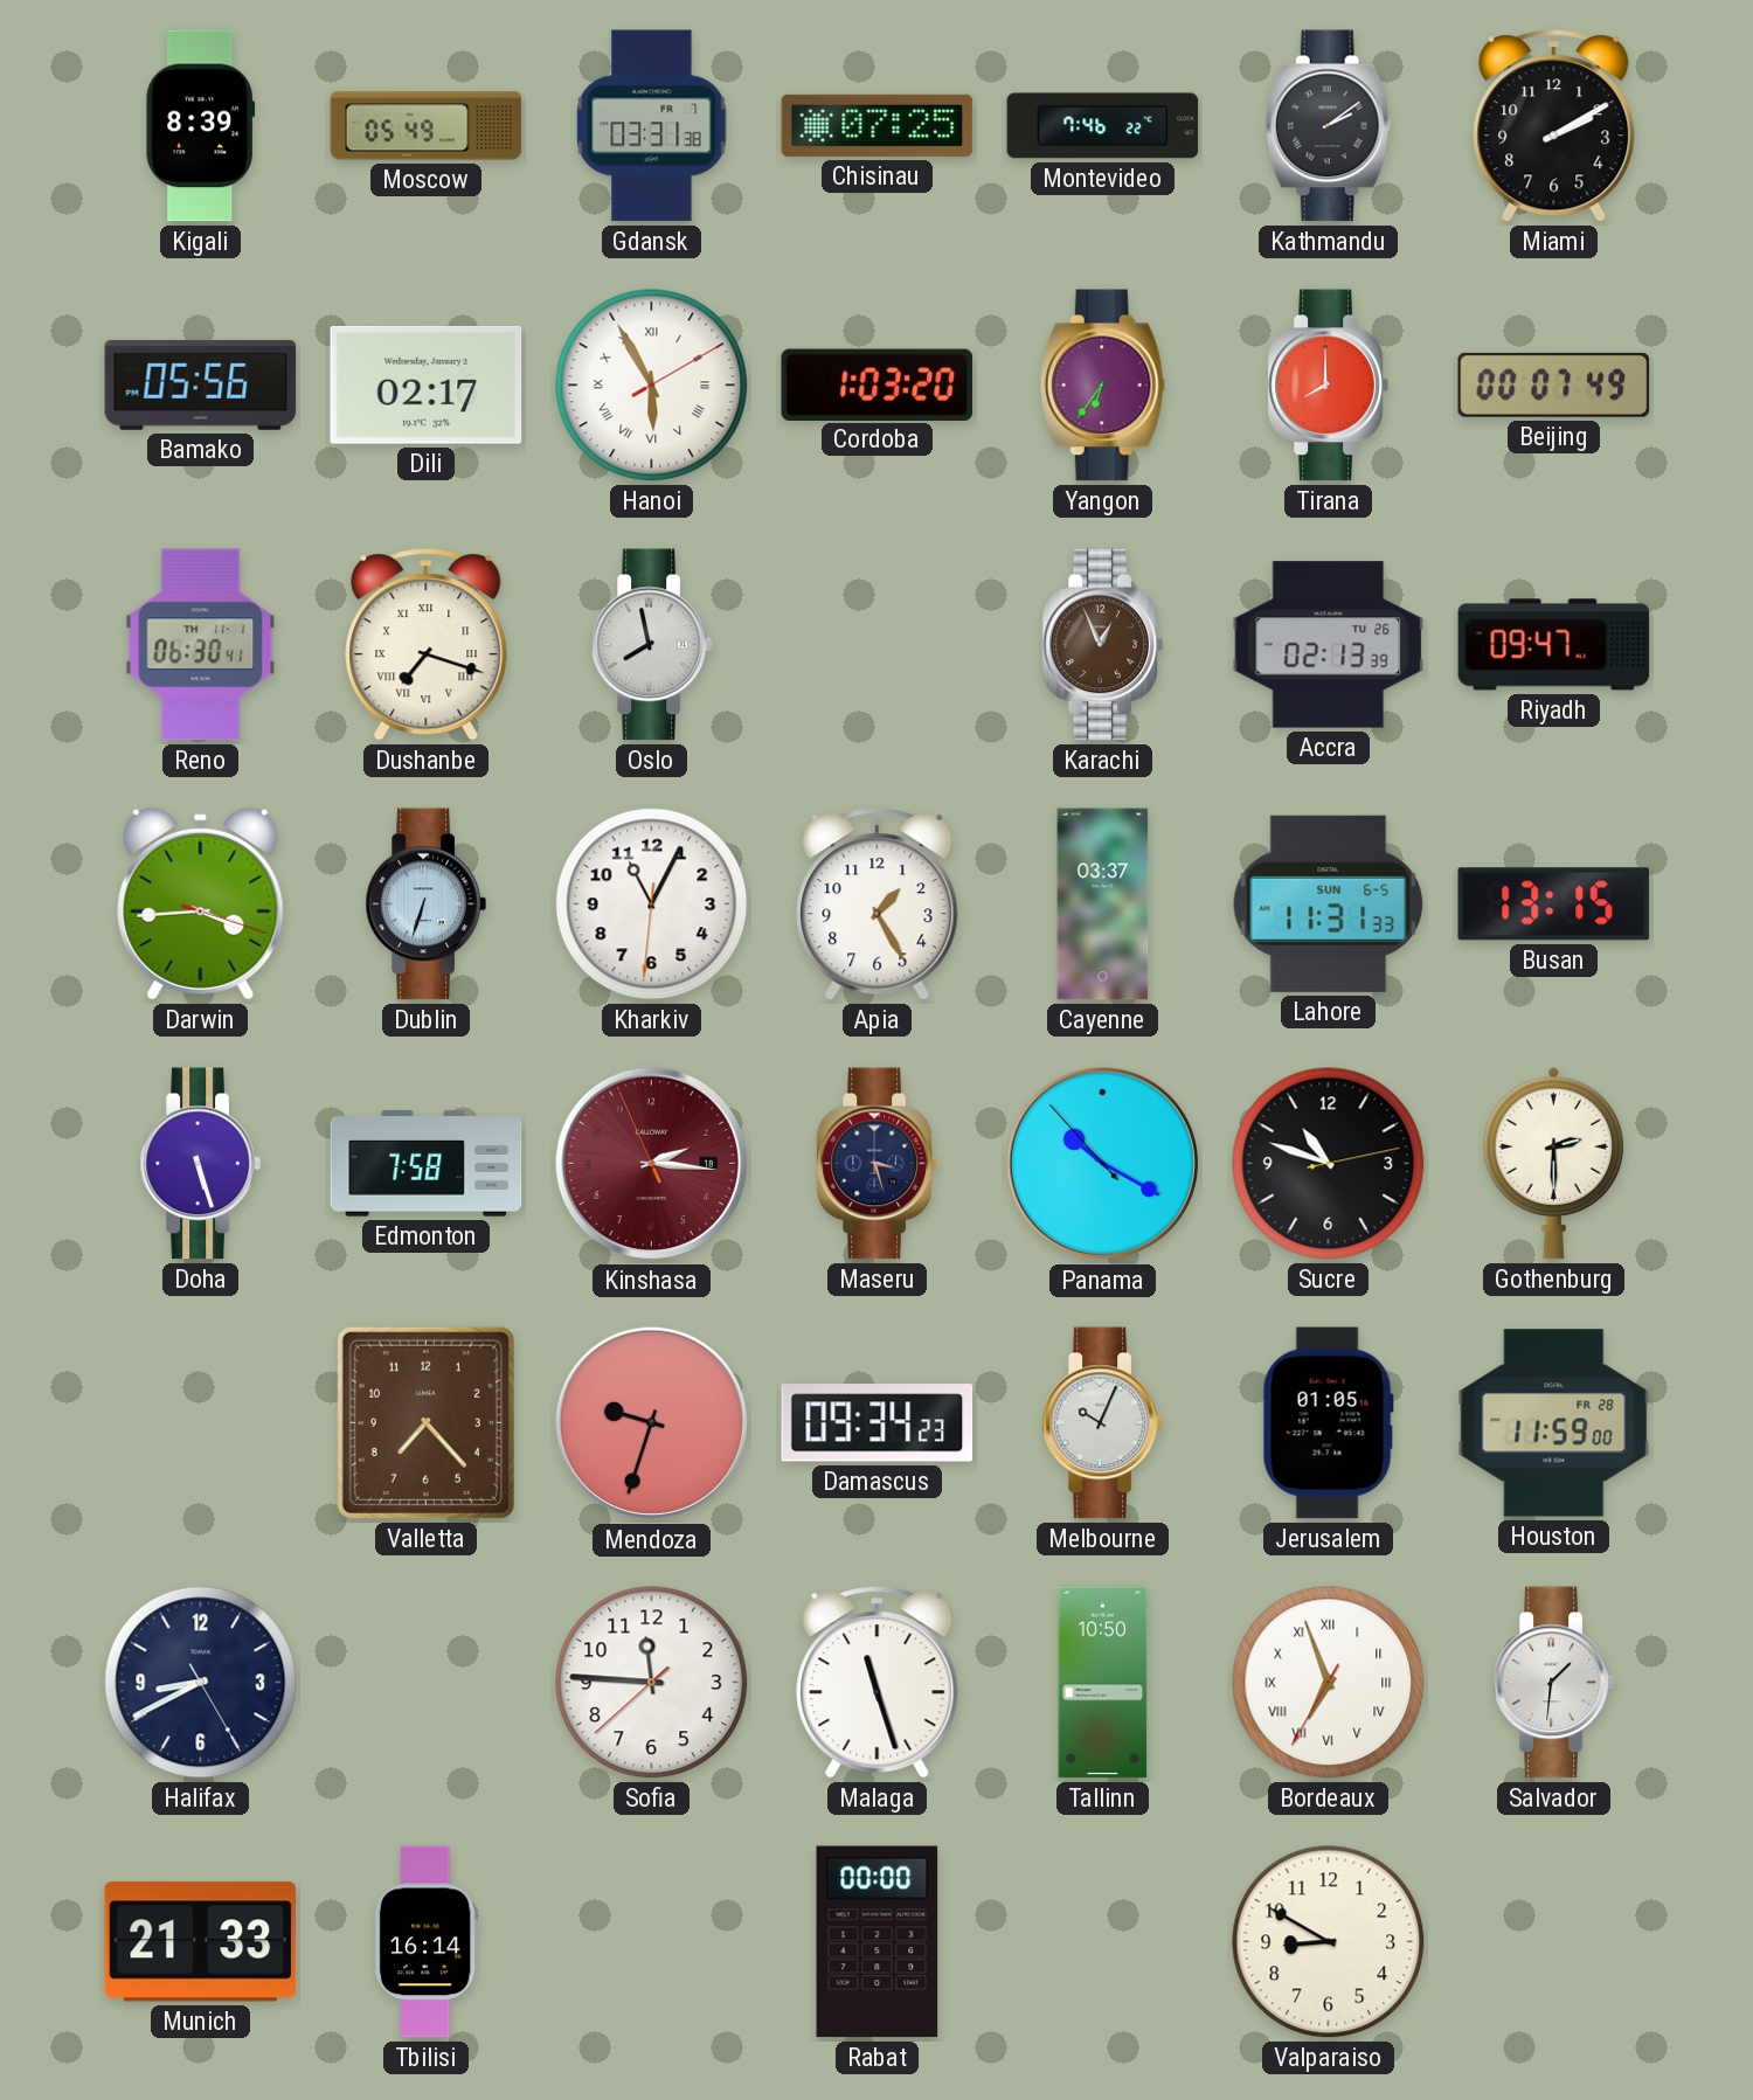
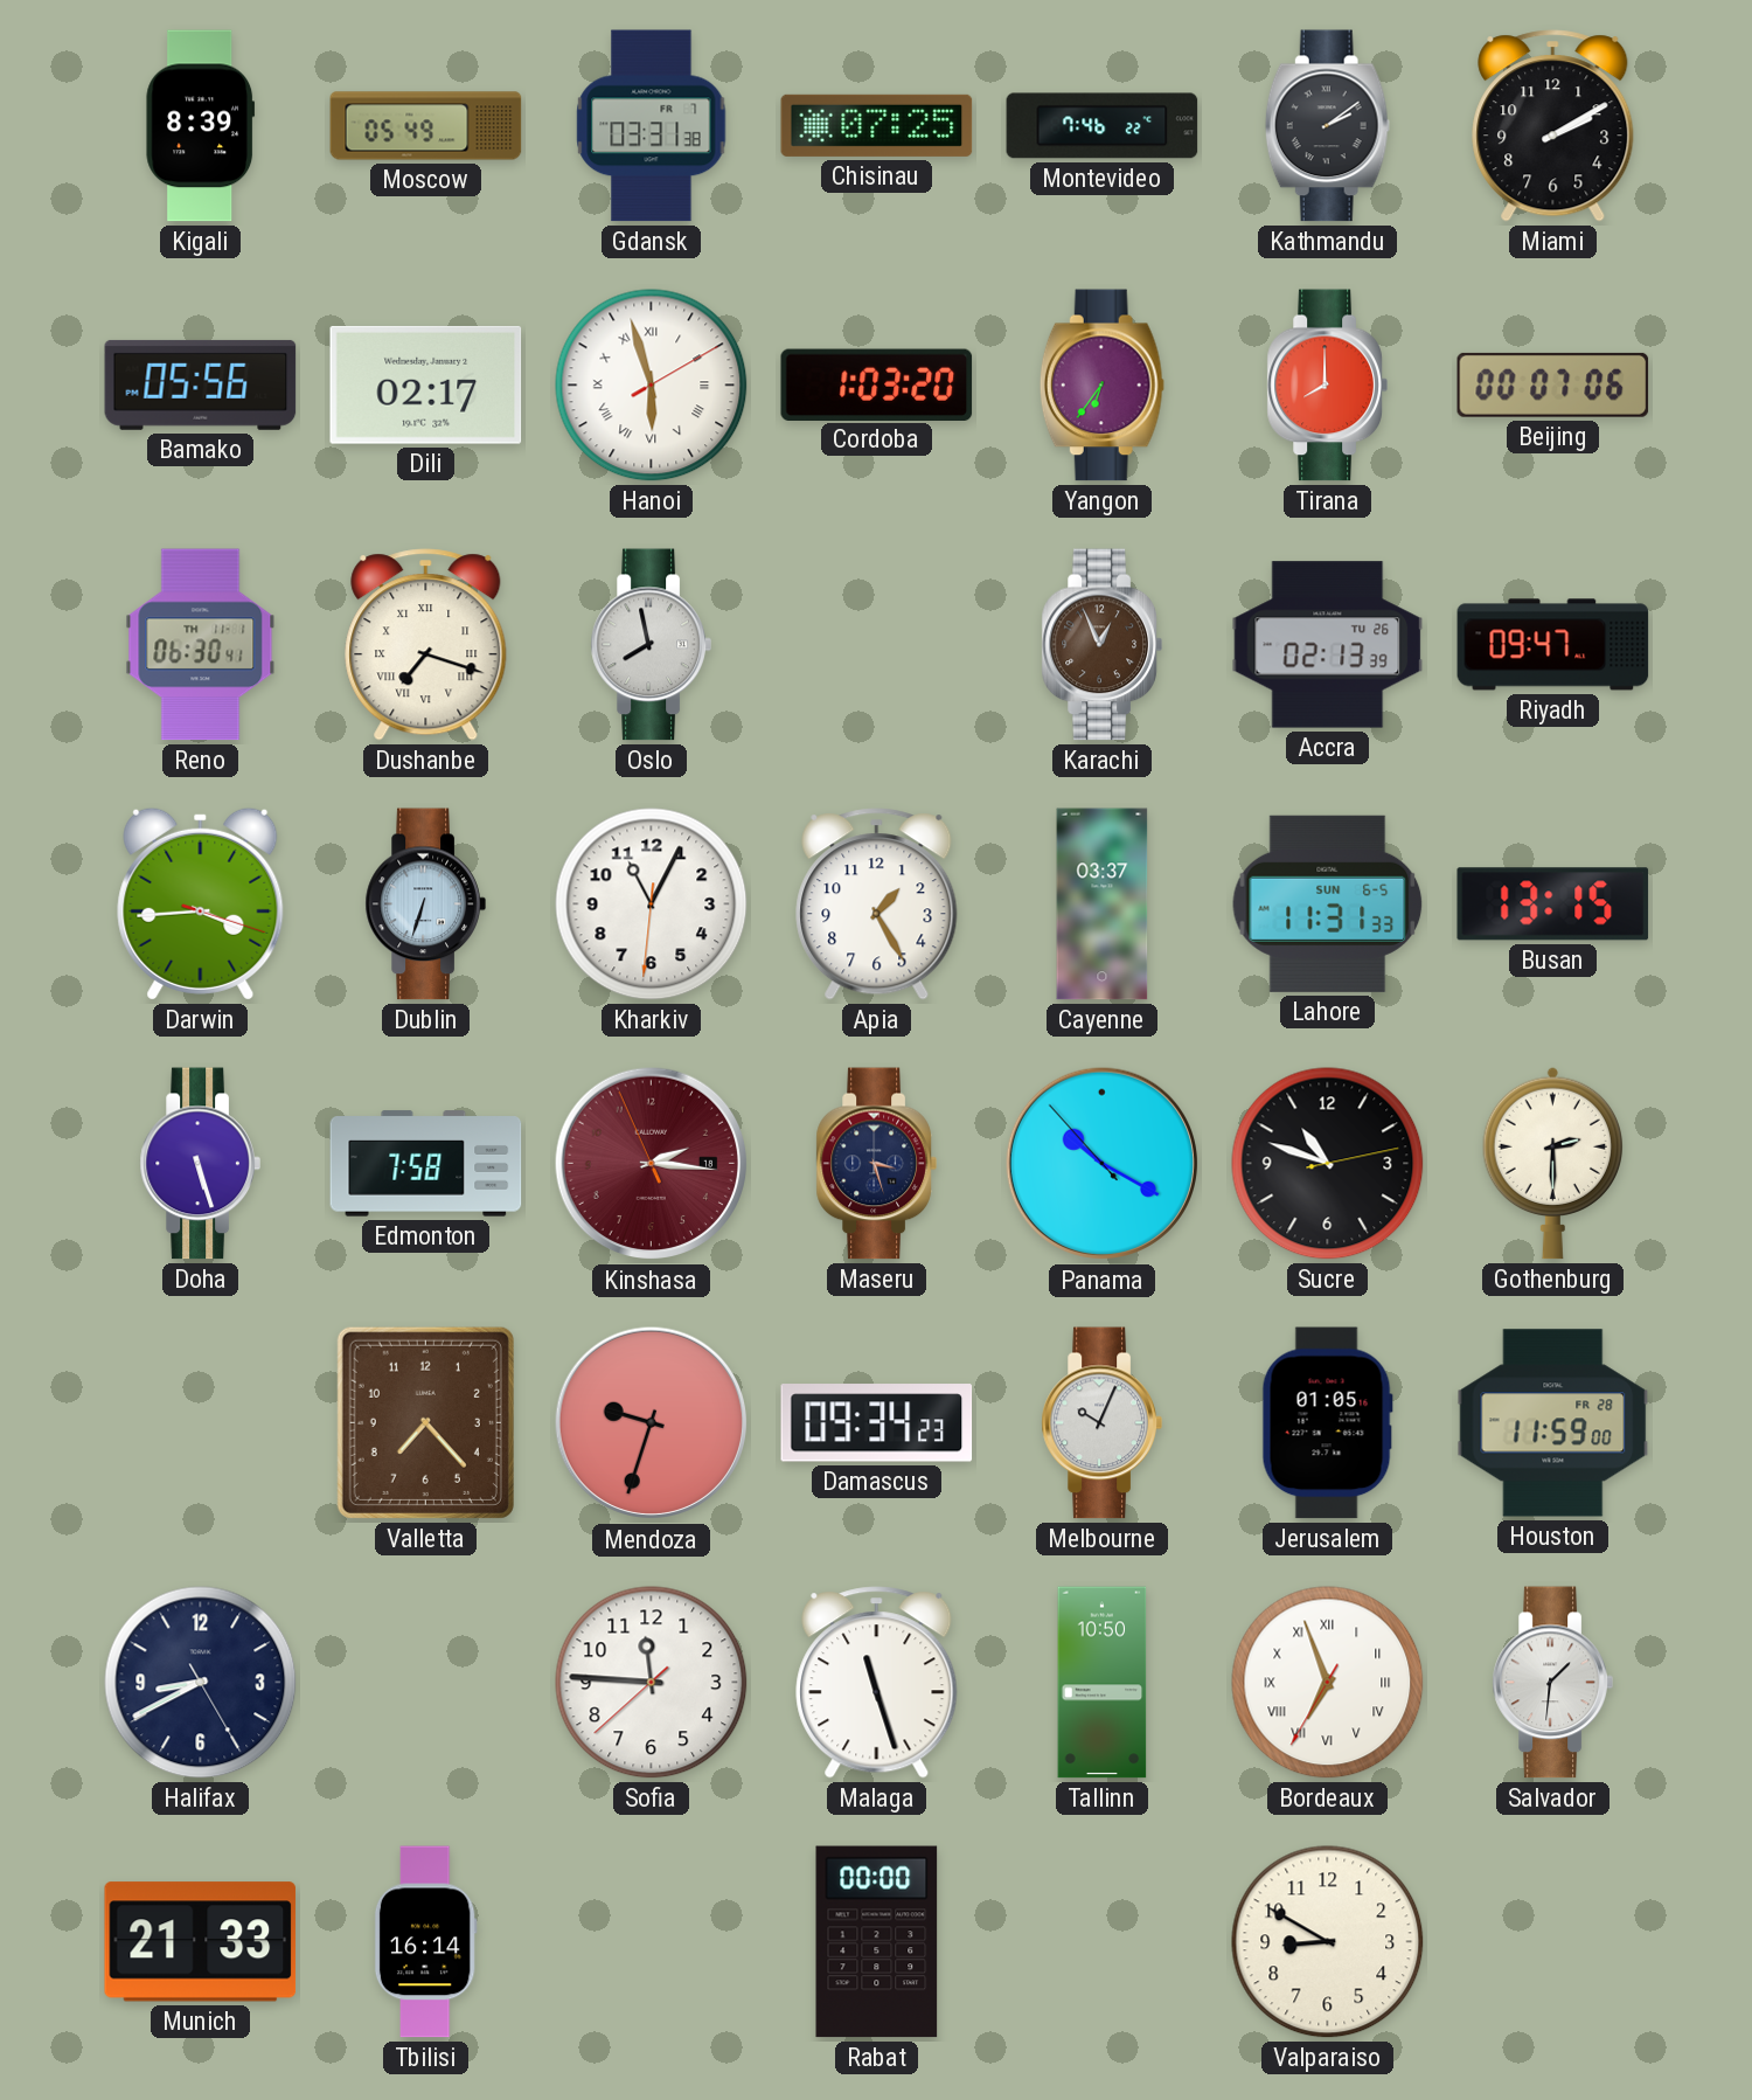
Hanoi: 5:55 -> 5:57
Beijing: 00:07:49 -> 00:07:06
